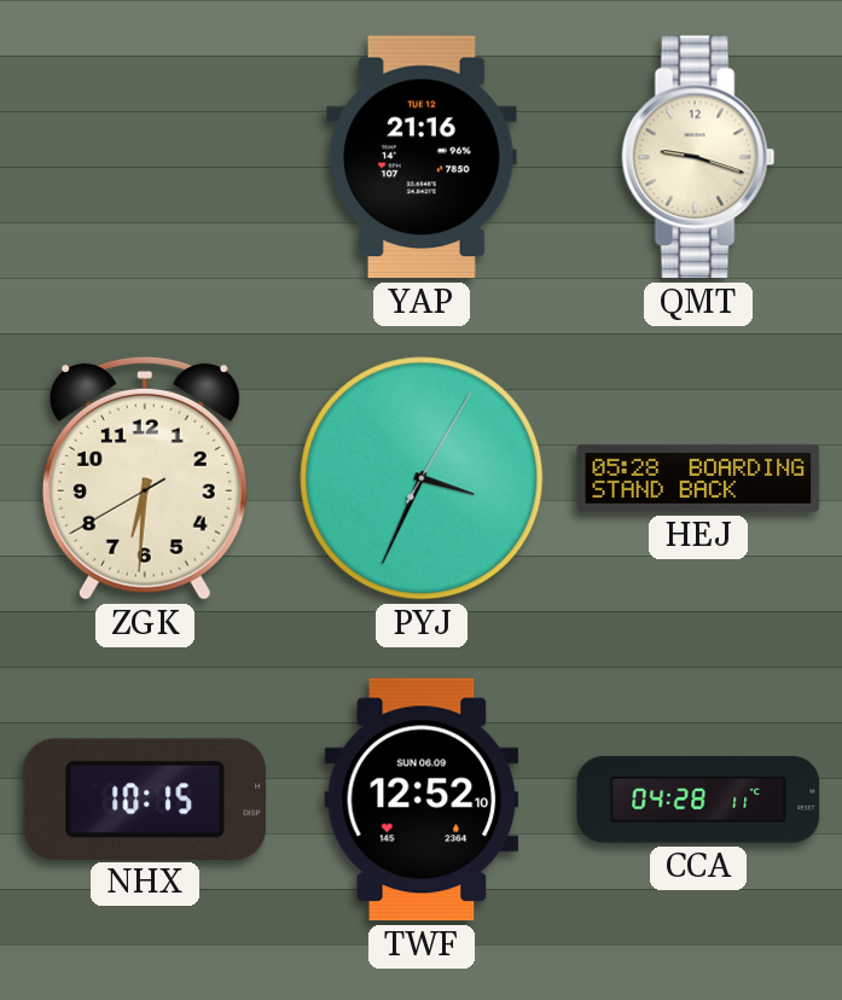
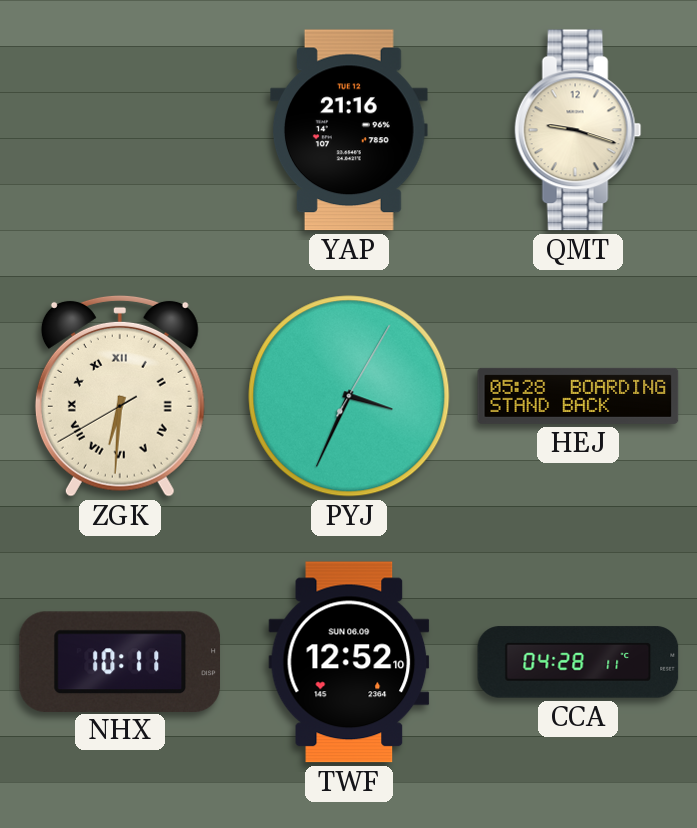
ZGK numerals: Arabic -> Roman
NHX: 10:15 -> 10:11
